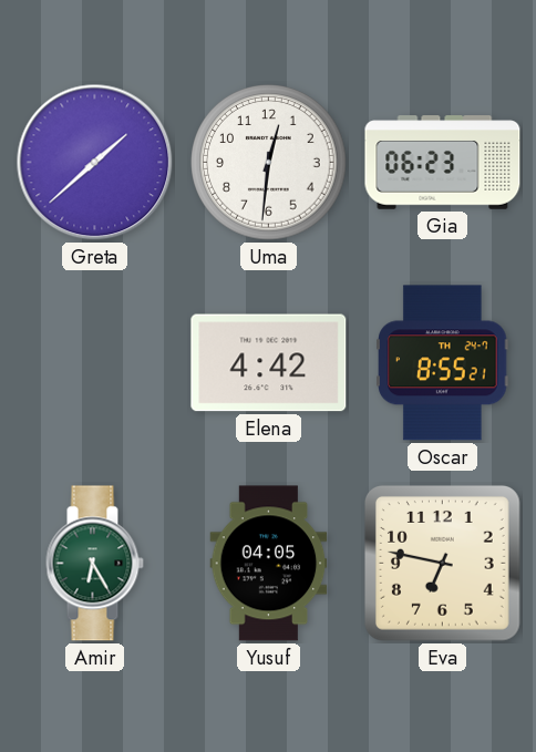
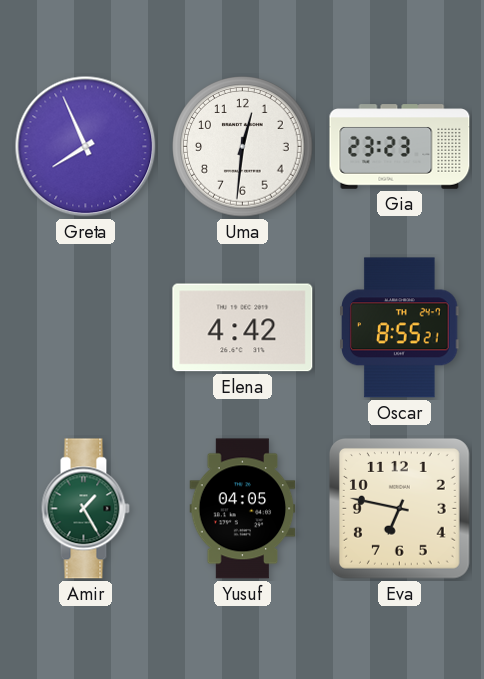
Greta: 1:38 -> 7:56
Gia: 06:23 -> 23:23
Amir: 6:25 -> 1:25
